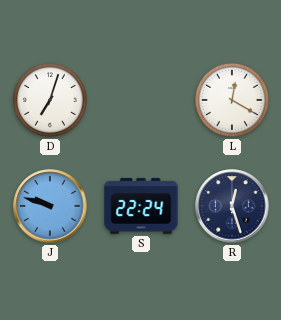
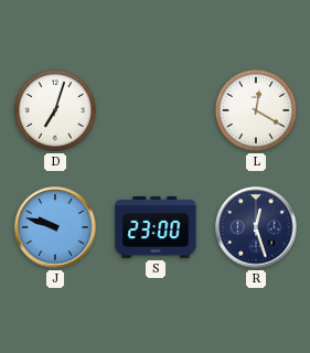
S: 22:24 -> 23:00
